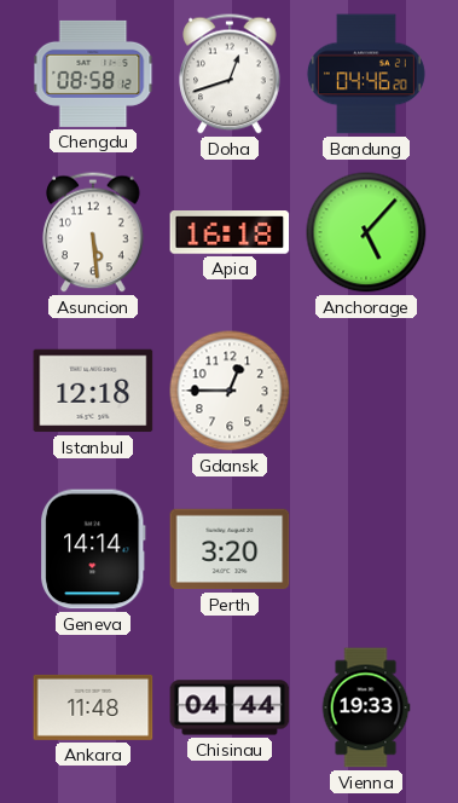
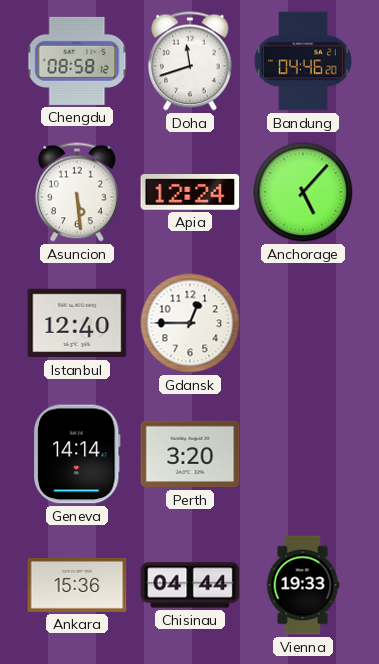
Doha: 12:42 -> 11:42
Apia: 16:18 -> 12:24
Istanbul: 12:18 -> 12:40
Ankara: 11:48 -> 15:36
